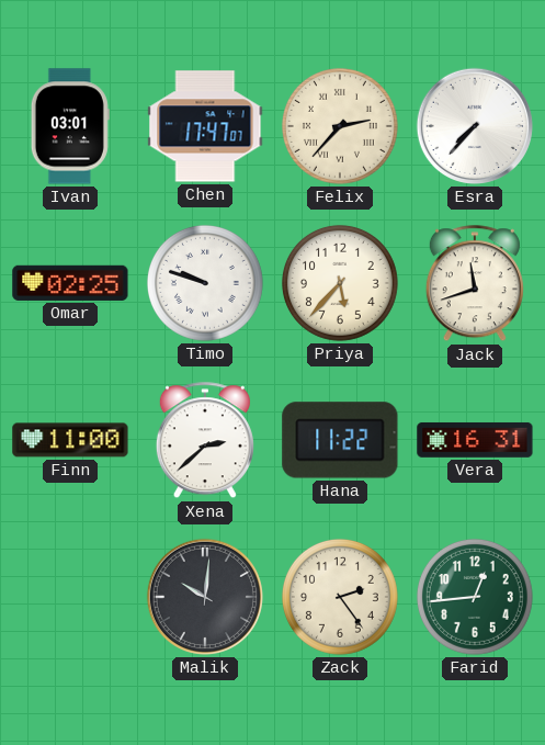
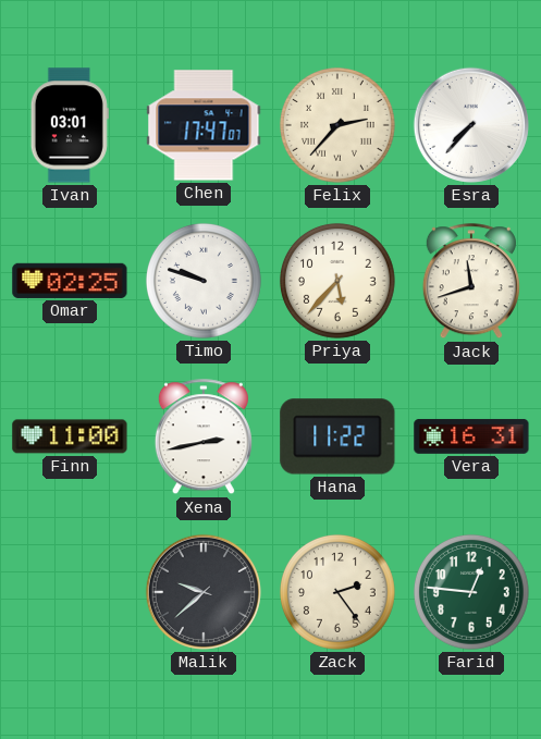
Xena: 2:38 -> 2:43
Malik: 10:01 -> 9:38
Farid: 12:44 -> 12:46
